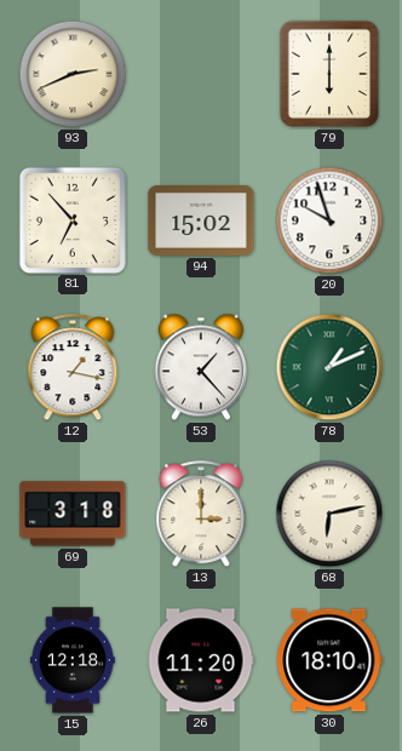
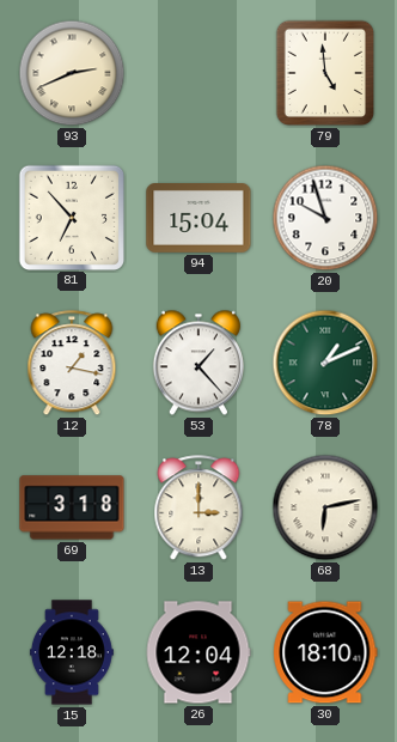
79: 6:00 -> 4:59
94: 15:02 -> 15:04
26: 11:20 -> 12:04
